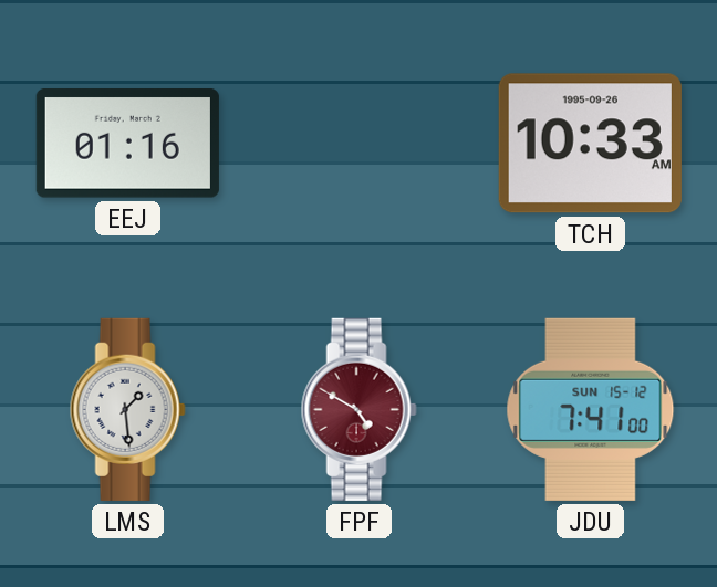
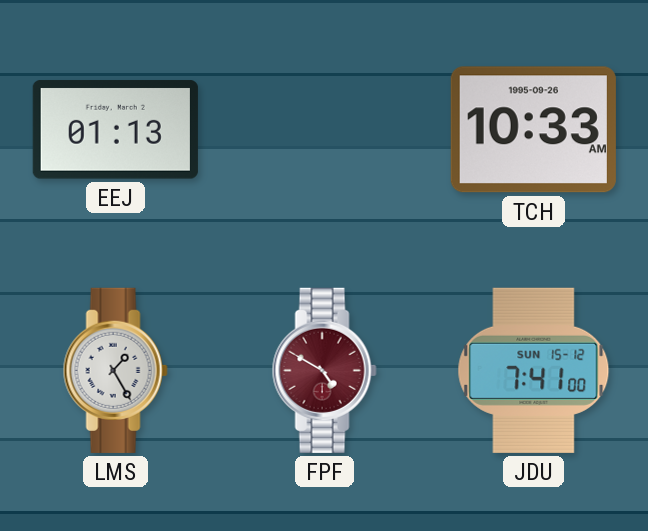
EEJ: 01:16 -> 01:13
LMS: 1:29 -> 1:25
